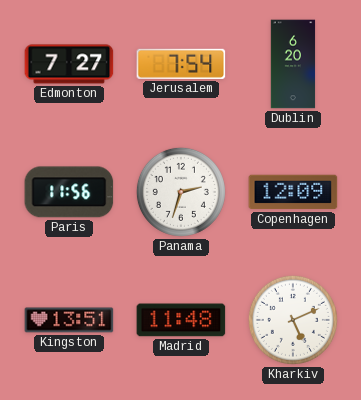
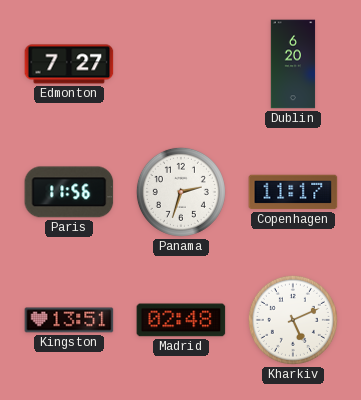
Jerusalem: 7:54 -> none
Copenhagen: 12:09 -> 11:17
Madrid: 11:48 -> 02:48
